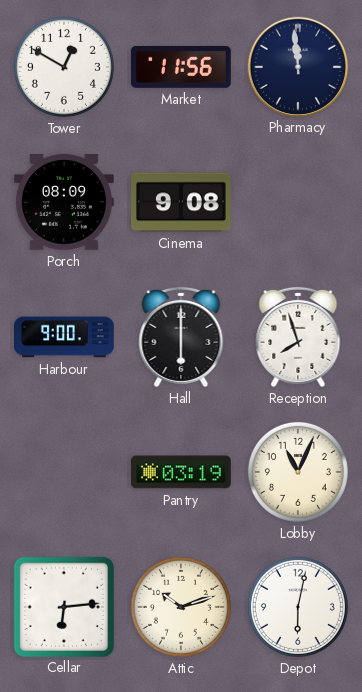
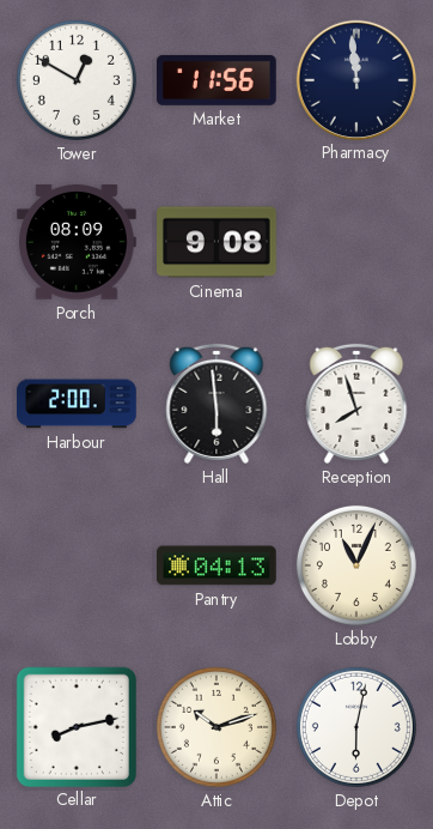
Harbour: 9:00 -> 2:00
Hall: 6:00 -> 5:59
Pantry: 03:19 -> 04:13
Cellar: 6:14 -> 8:13
